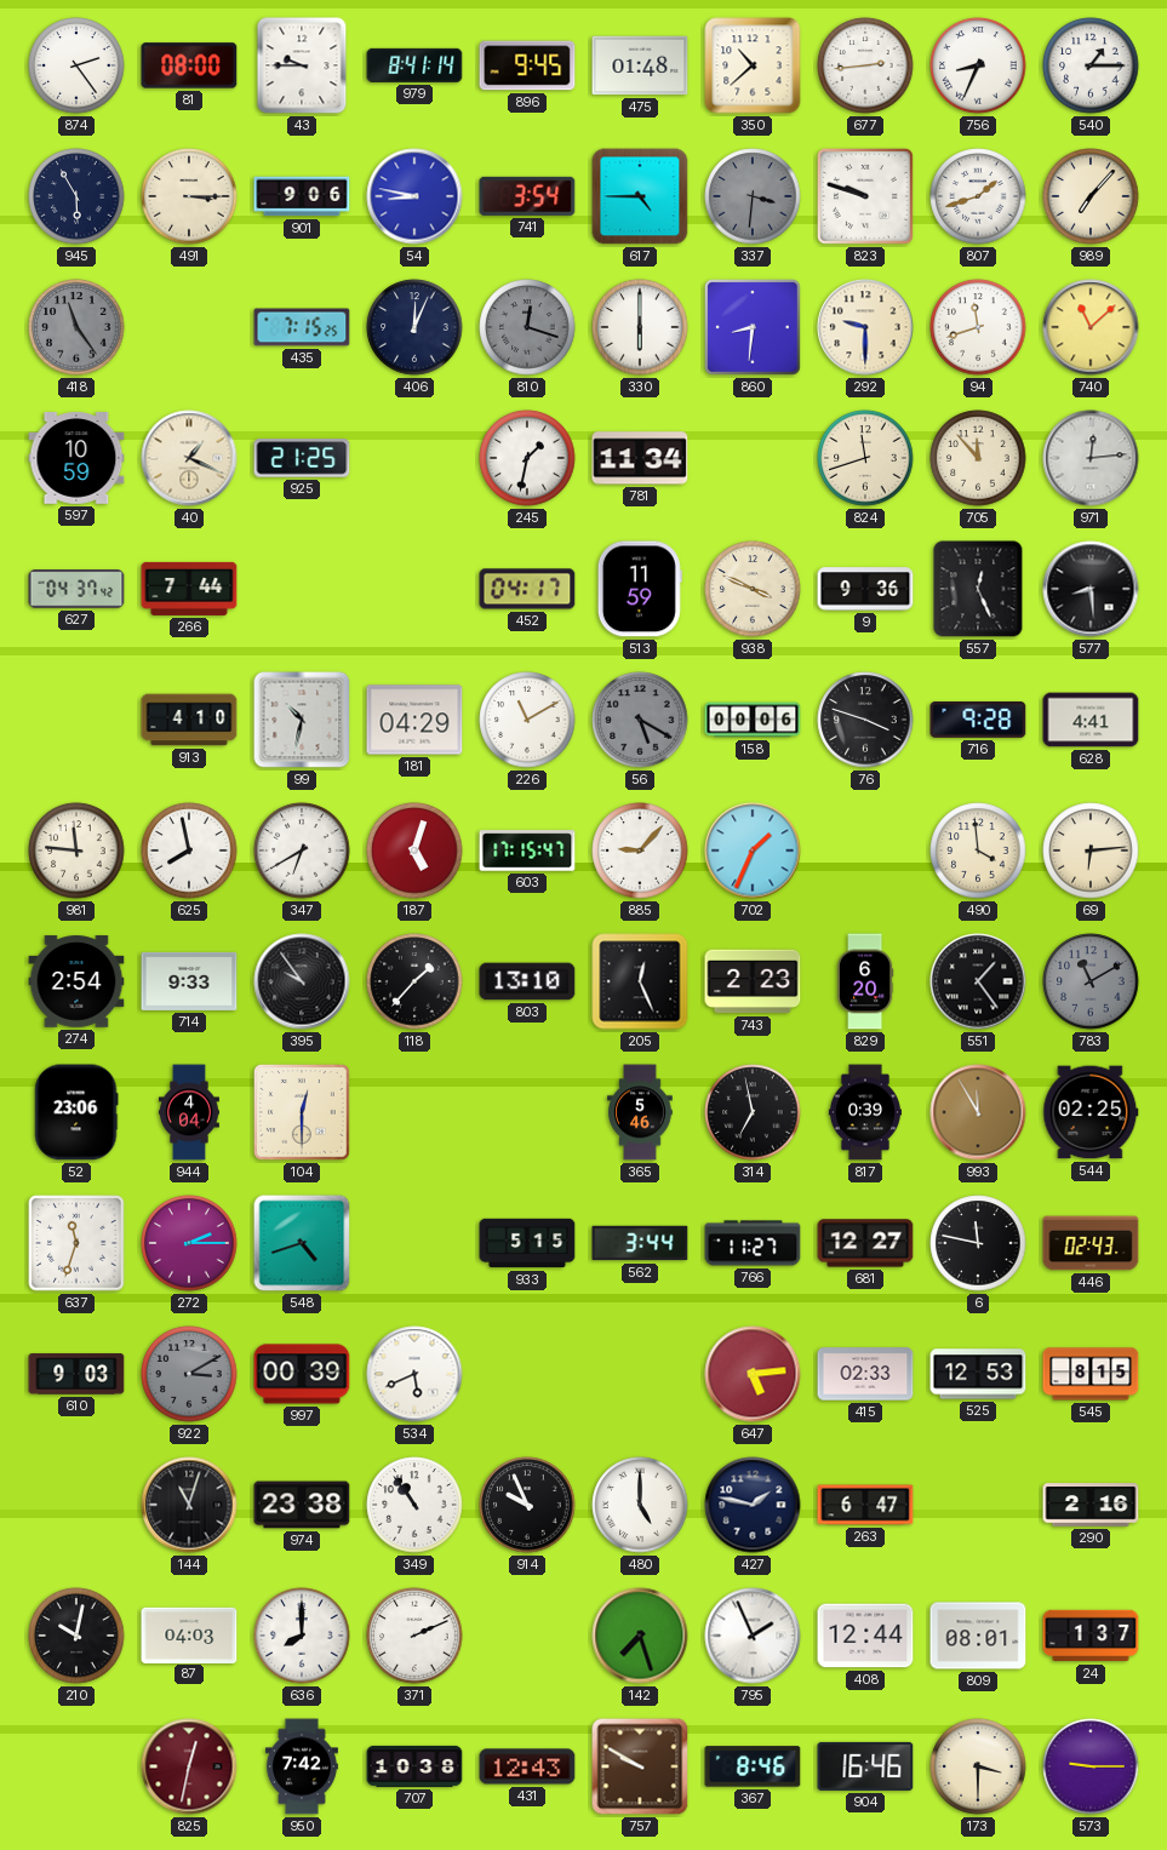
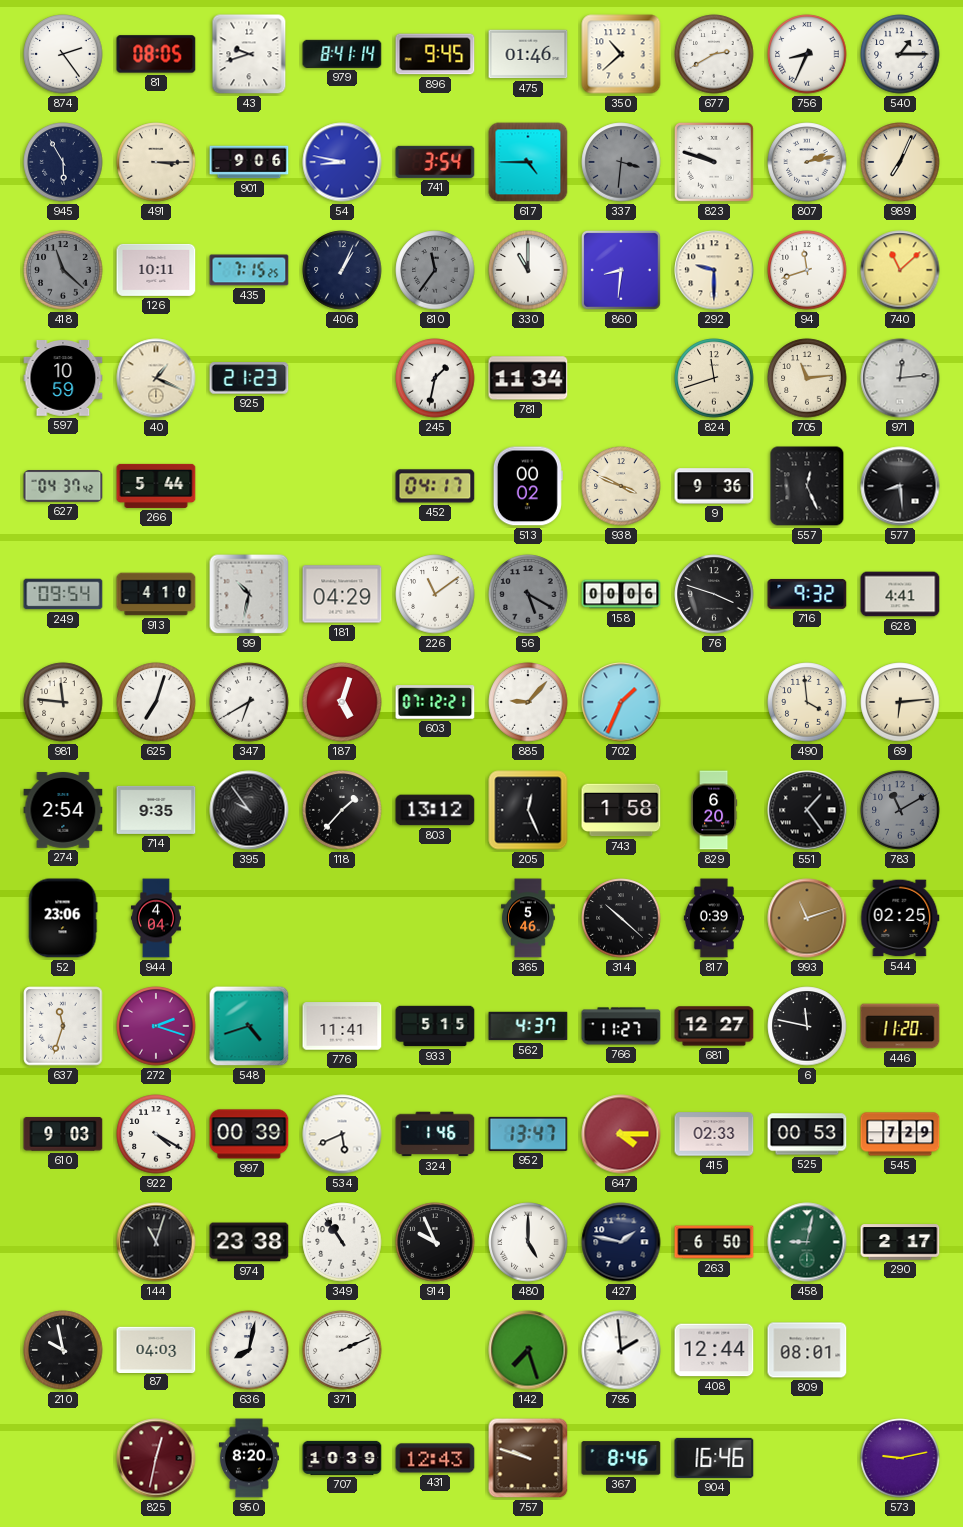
81: 08:00 -> 08:05
43: 9:45 -> 9:42
475: 01:48 -> 01:46
677: 2:44 -> 2:40
807: 1:42 -> 2:13
989: 7:07 -> 7:04
418: 11:24 -> 11:22
126: none -> 10:11
406: 12:04 -> 1:04
810: 12:18 -> 11:36
330: 6:00 -> 11:00
925: 21:25 -> 21:23
705: 11:53 -> 11:14
266: 7:44 -> 5:44
513: 11:59 -> 00:02
249: none -> 09:54
226: 11:10 -> 11:09
716: 9:28 -> 9:32
625: 7:58 -> 7:03
603: 17:15 -> 07:12
714: 9:33 -> 9:35
803: 13:10 -> 13:12
743: 2:23 -> 1:58
104: 12:30 -> none
314: 6:58 -> 10:22
993: 11:55 -> 11:12
272: 2:15 -> 2:18
776: none -> 11:41
562: 3:44 -> 4:37
446: 02:43 -> 11:20
922: 3:10 -> 4:20
922 dial: grey -> white
324: none -> 1:46
952: none -> 13:47
647: 5:14 -> 4:15
525: 12:53 -> 00:53
545: 8:15 -> 7:29
263: 6:47 -> 6:50
458: none -> 9:02
290: 2:16 -> 2:17
210: 10:02 -> 9:58
636: 8:00 -> 8:02
795: 1:56 -> 1:59
24: 1:37 -> none
950: 7:42 -> 8:20
707: 10:38 -> 10:39
757: 9:50 -> 9:48
173: 3:30 -> none
573: 9:15 -> 9:13
